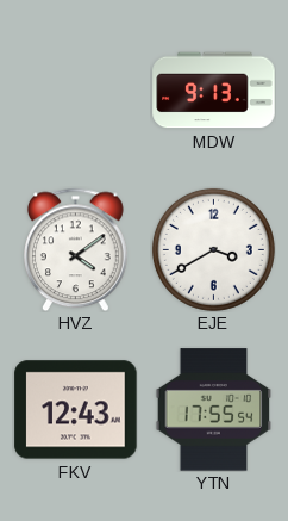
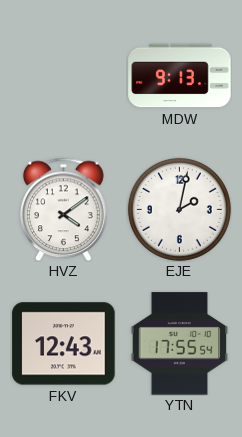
EJE: 3:40 -> 2:02
